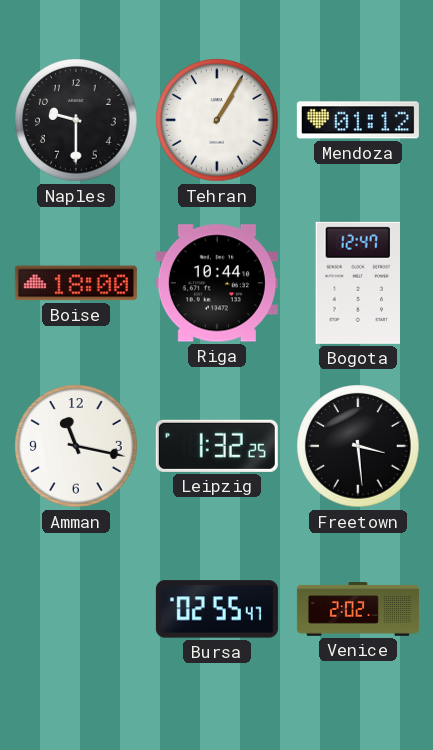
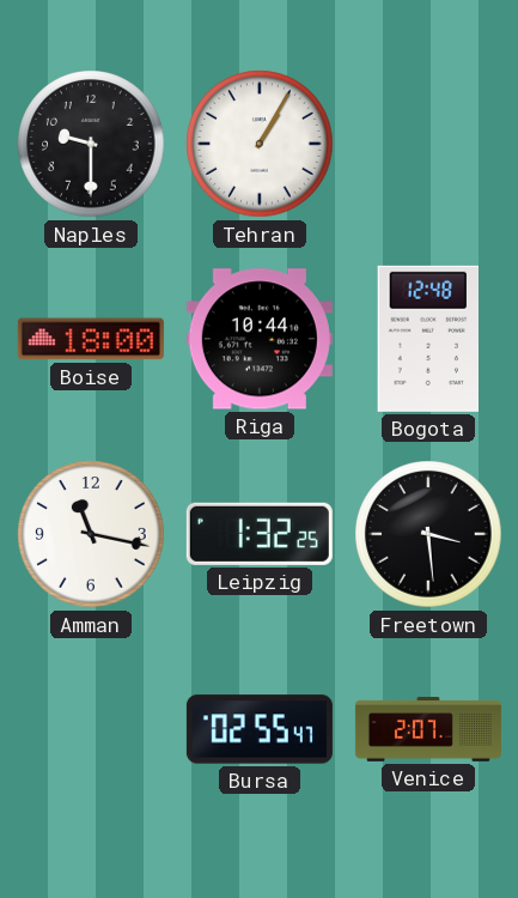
Mendoza: 01:12 -> none
Bogota: 12:47 -> 12:48
Venice: 2:02 -> 2:07
